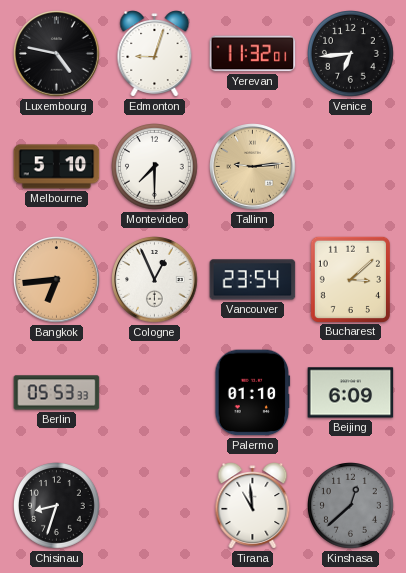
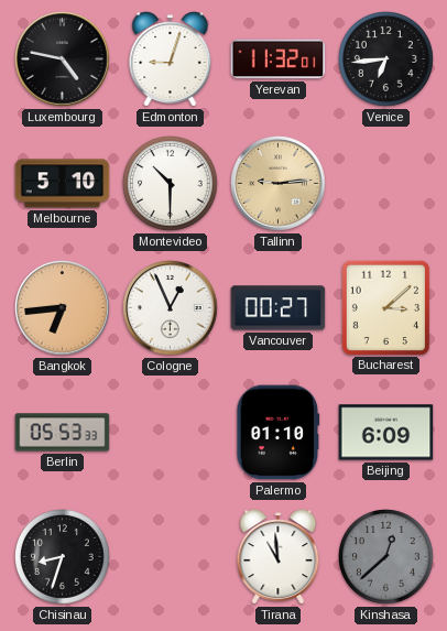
Montevideo: 7:30 -> 10:30
Vancouver: 23:54 -> 00:27
